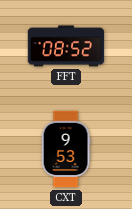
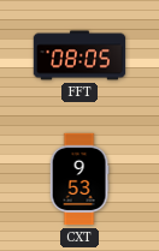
FFT: 08:52 -> 08:05
